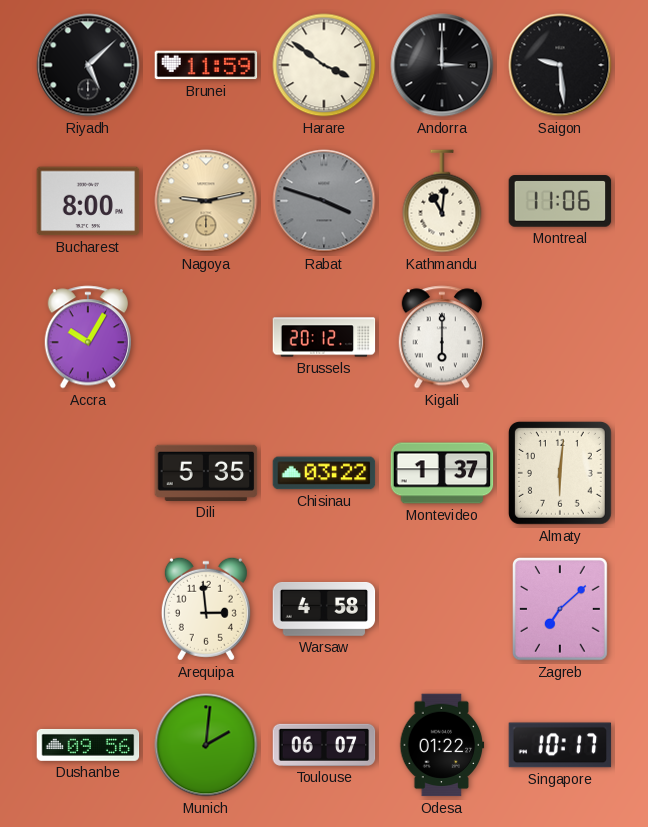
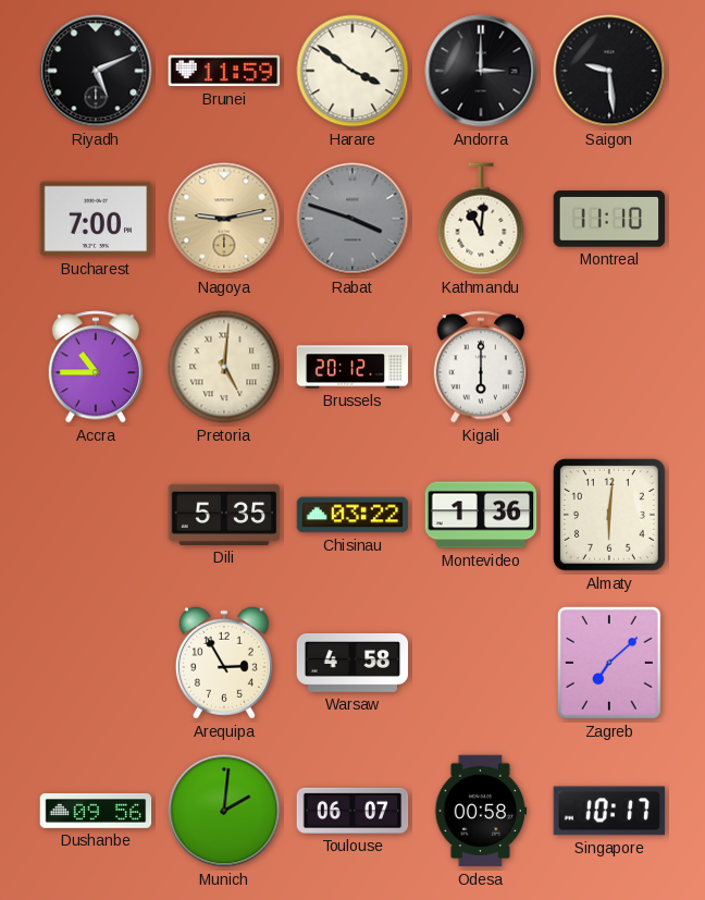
Riyadh: 5:08 -> 5:11
Bucharest: 8:00 -> 7:00
Montreal: 11:06 -> 11:10
Accra: 10:05 -> 10:45
Pretoria: none -> 5:01
Montevideo: 1:37 -> 1:36
Arequipa: 2:59 -> 2:55
Odesa: 01:22 -> 00:58
